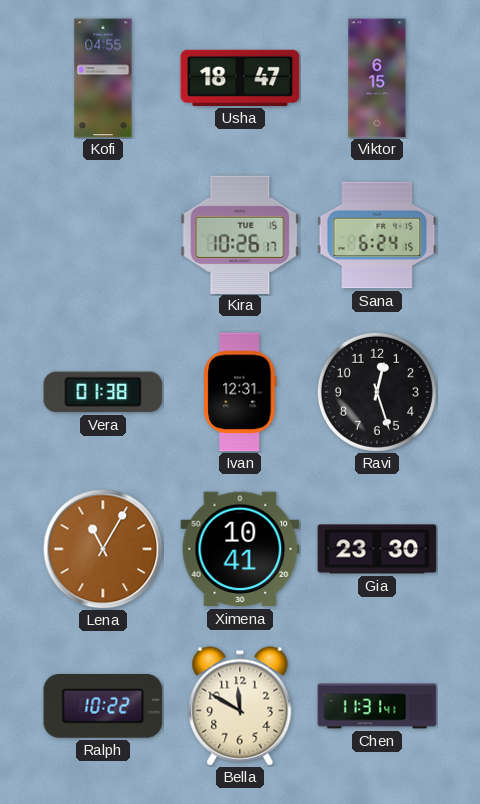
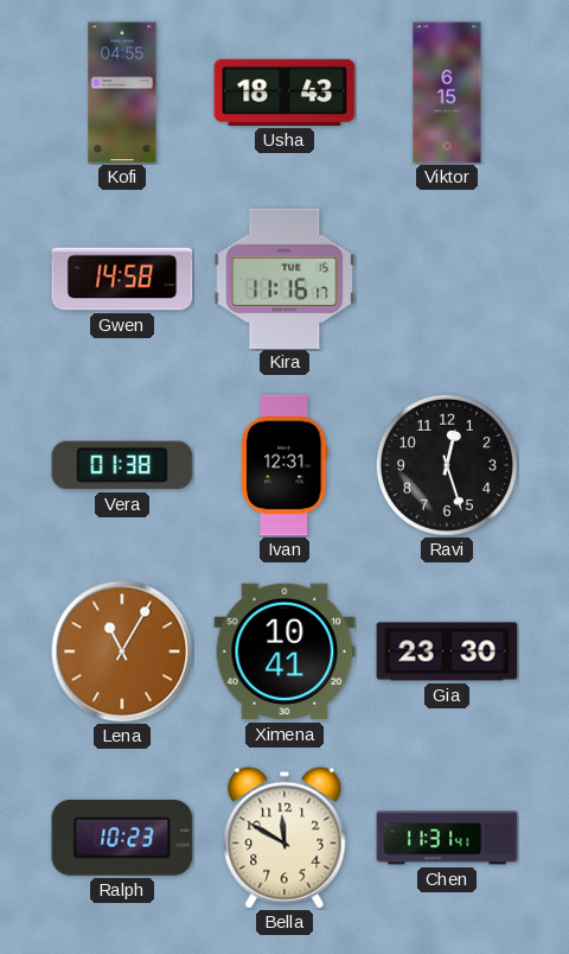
Usha: 18:47 -> 18:43
Gwen: none -> 14:58
Kira: 10:26 -> 11:16
Sana: 6:24 -> none
Ralph: 10:22 -> 10:23
